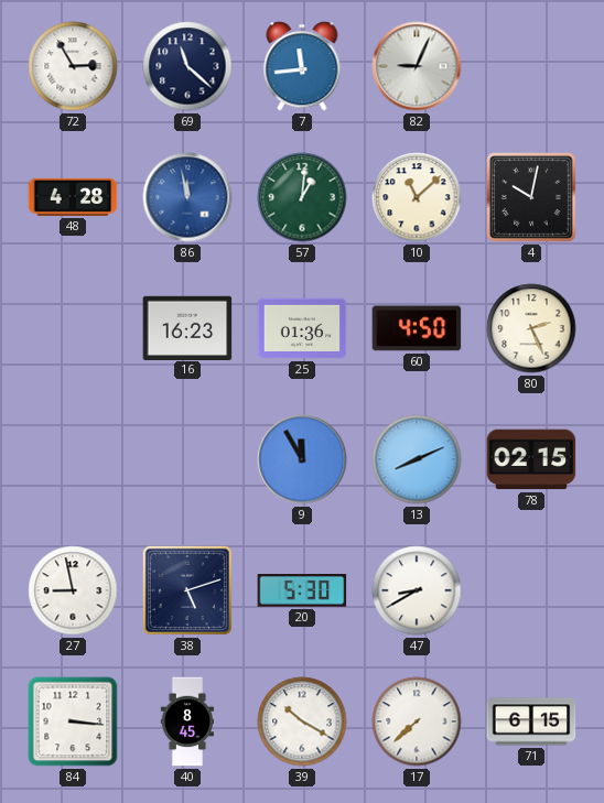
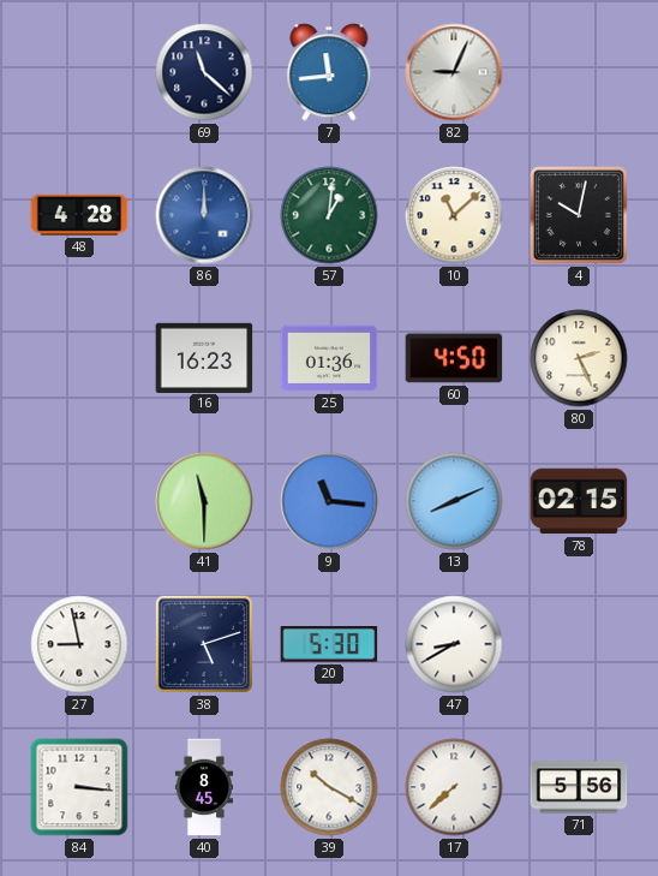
72: 2:55 -> none
86: 11:58 -> 12:00
41: none -> 11:30
9: 11:55 -> 11:16
71: 6:15 -> 5:56
